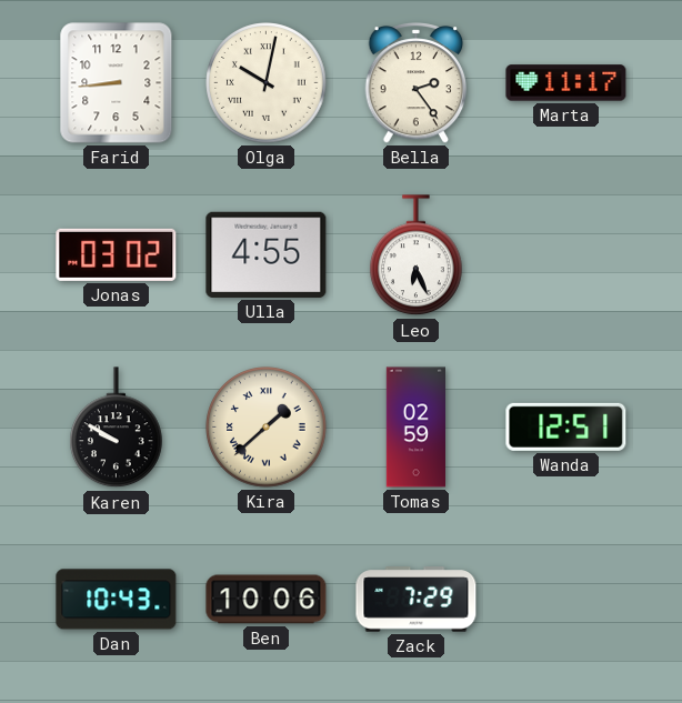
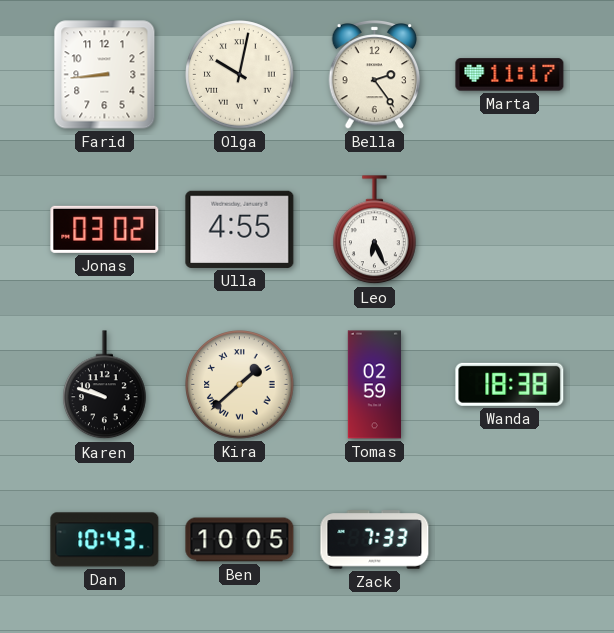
Karen: 9:50 -> 9:48
Wanda: 12:51 -> 18:38
Ben: 10:06 -> 10:05
Zack: 7:29 -> 7:33
